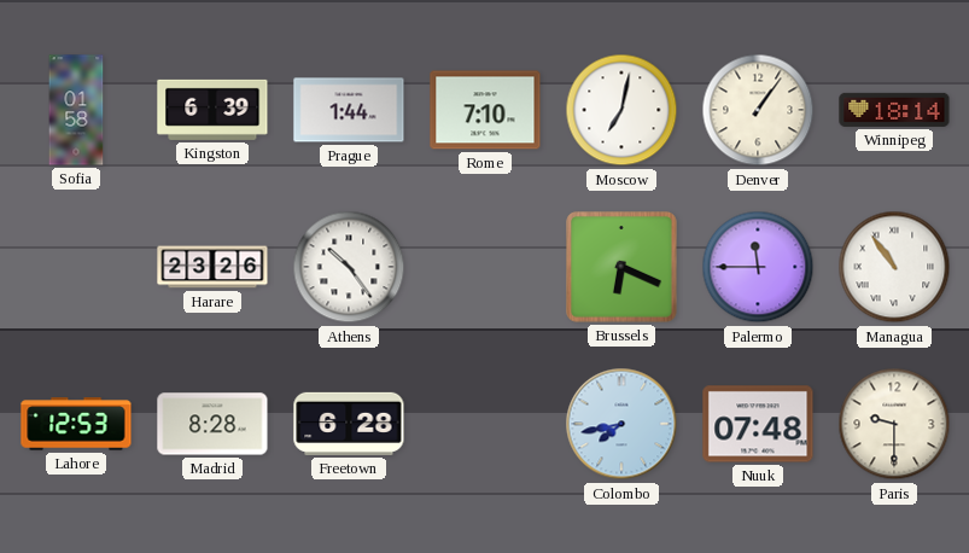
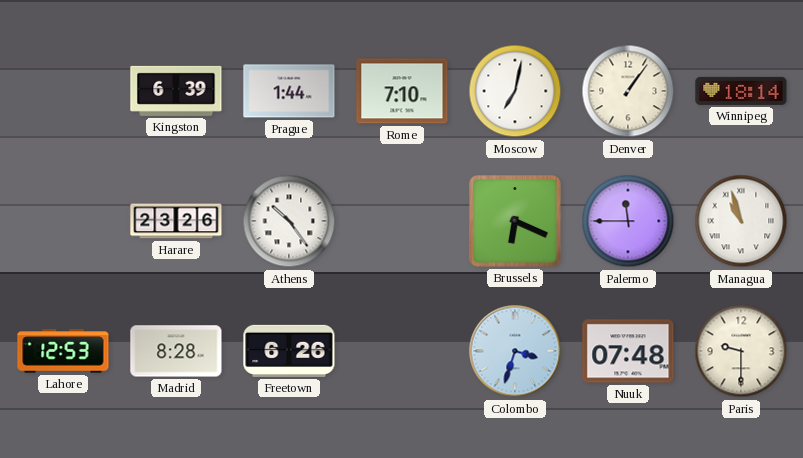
Sofia: 01:58 -> none
Managua: 10:54 -> 10:57
Freetown: 6:28 -> 6:26
Colombo: 7:43 -> 3:33
